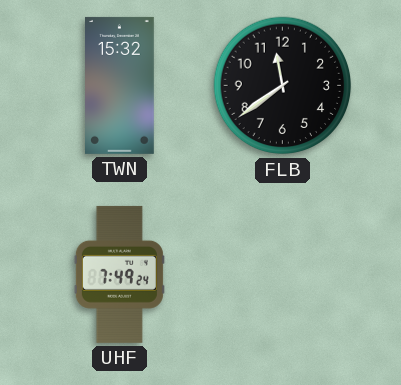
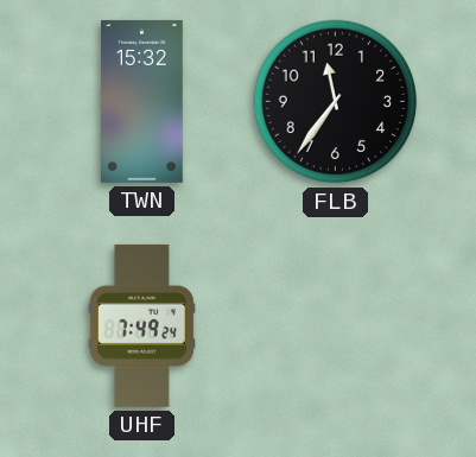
FLB: 11:39 -> 11:36
